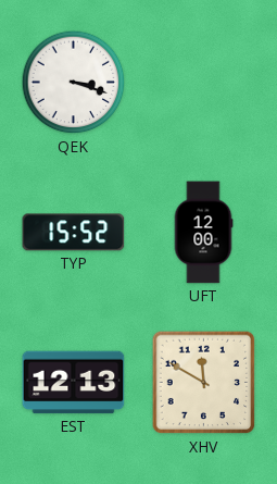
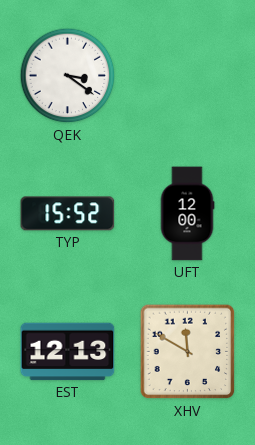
QEK: 3:18 -> 3:21
